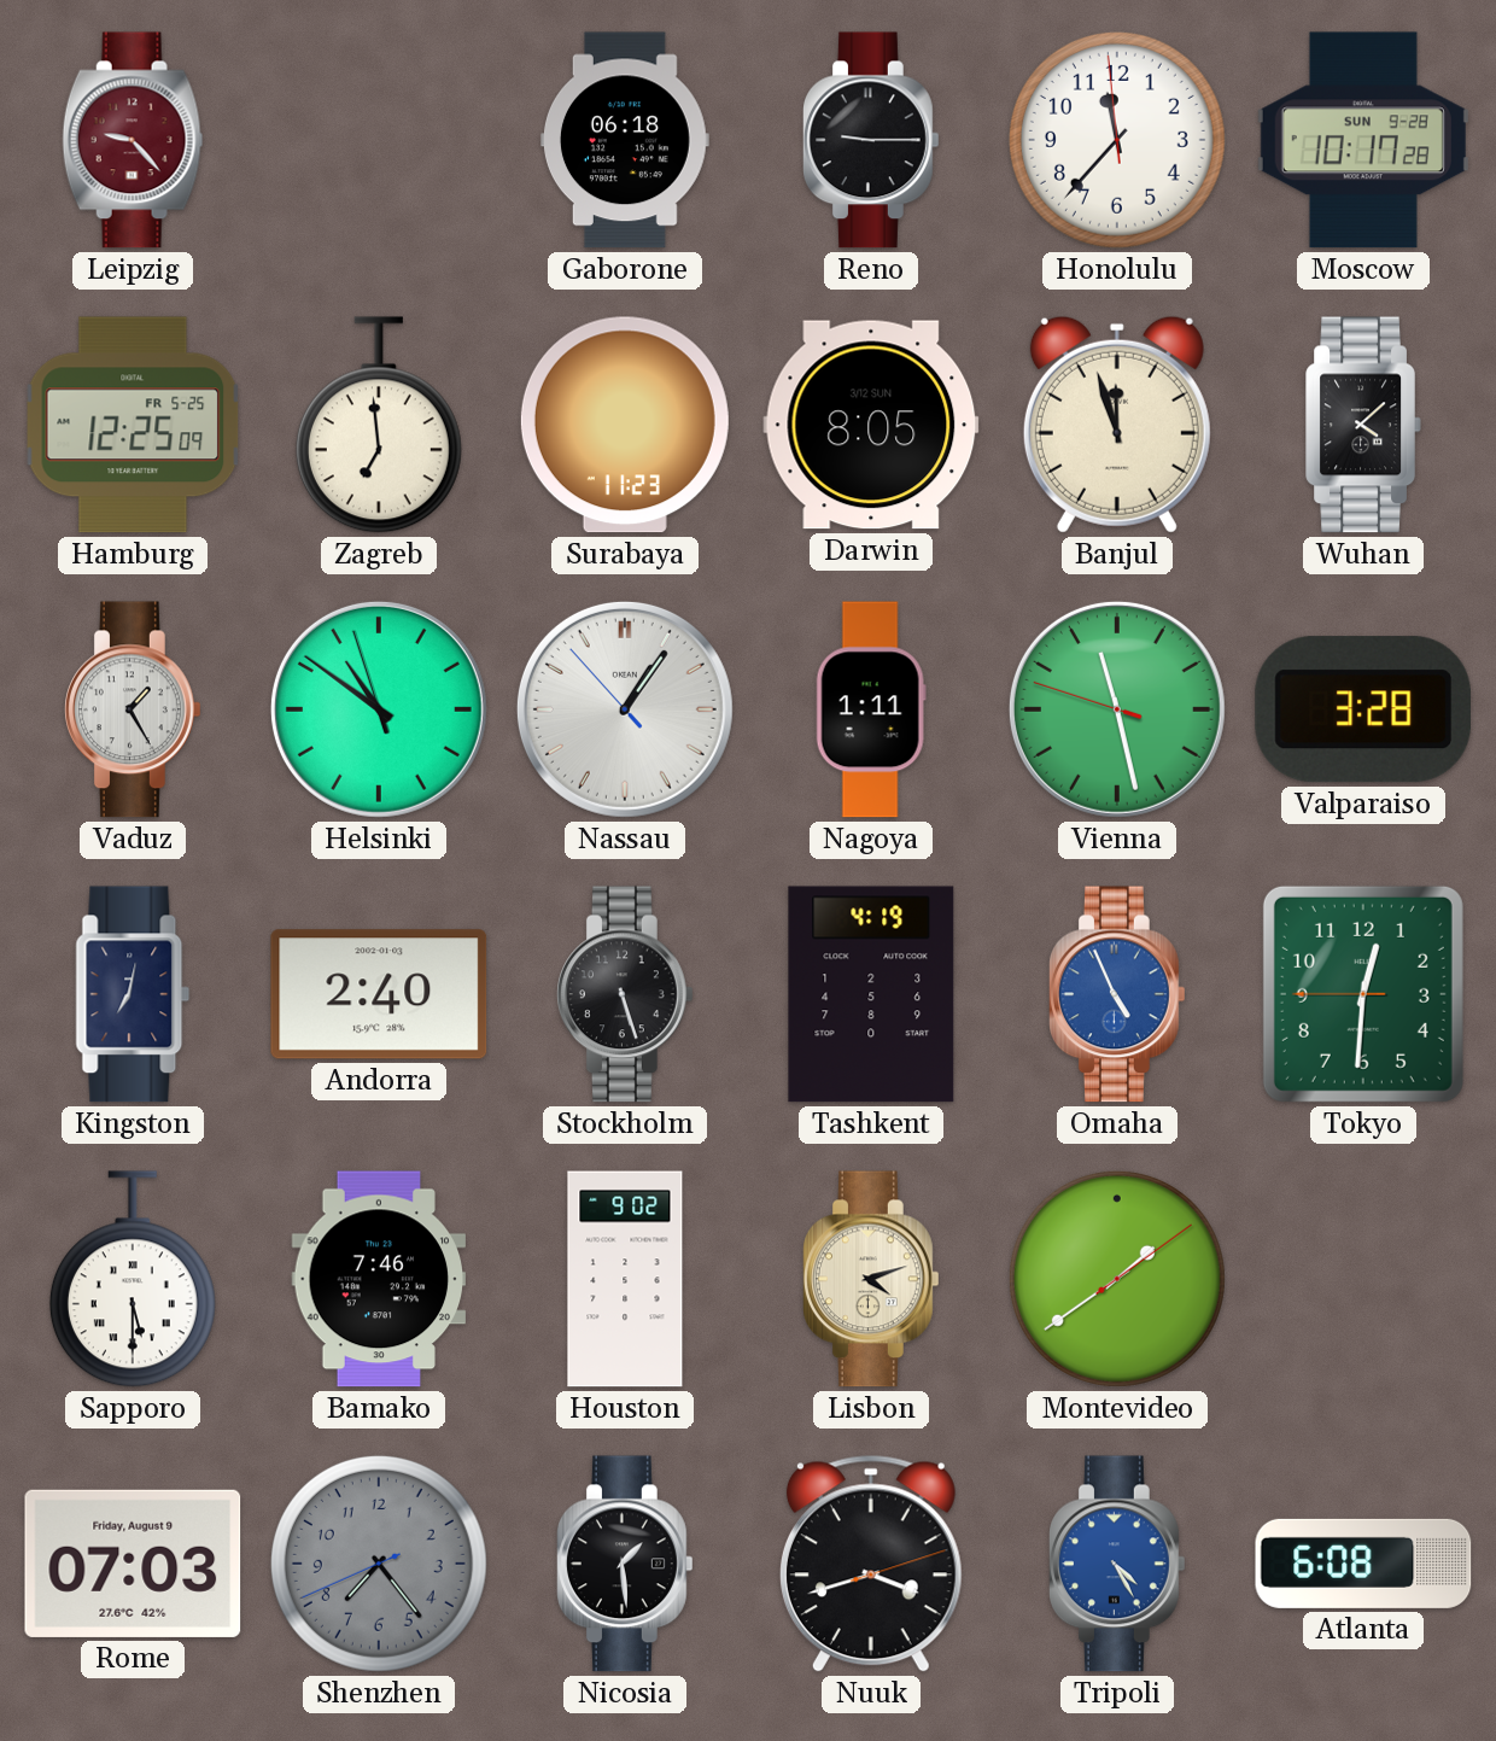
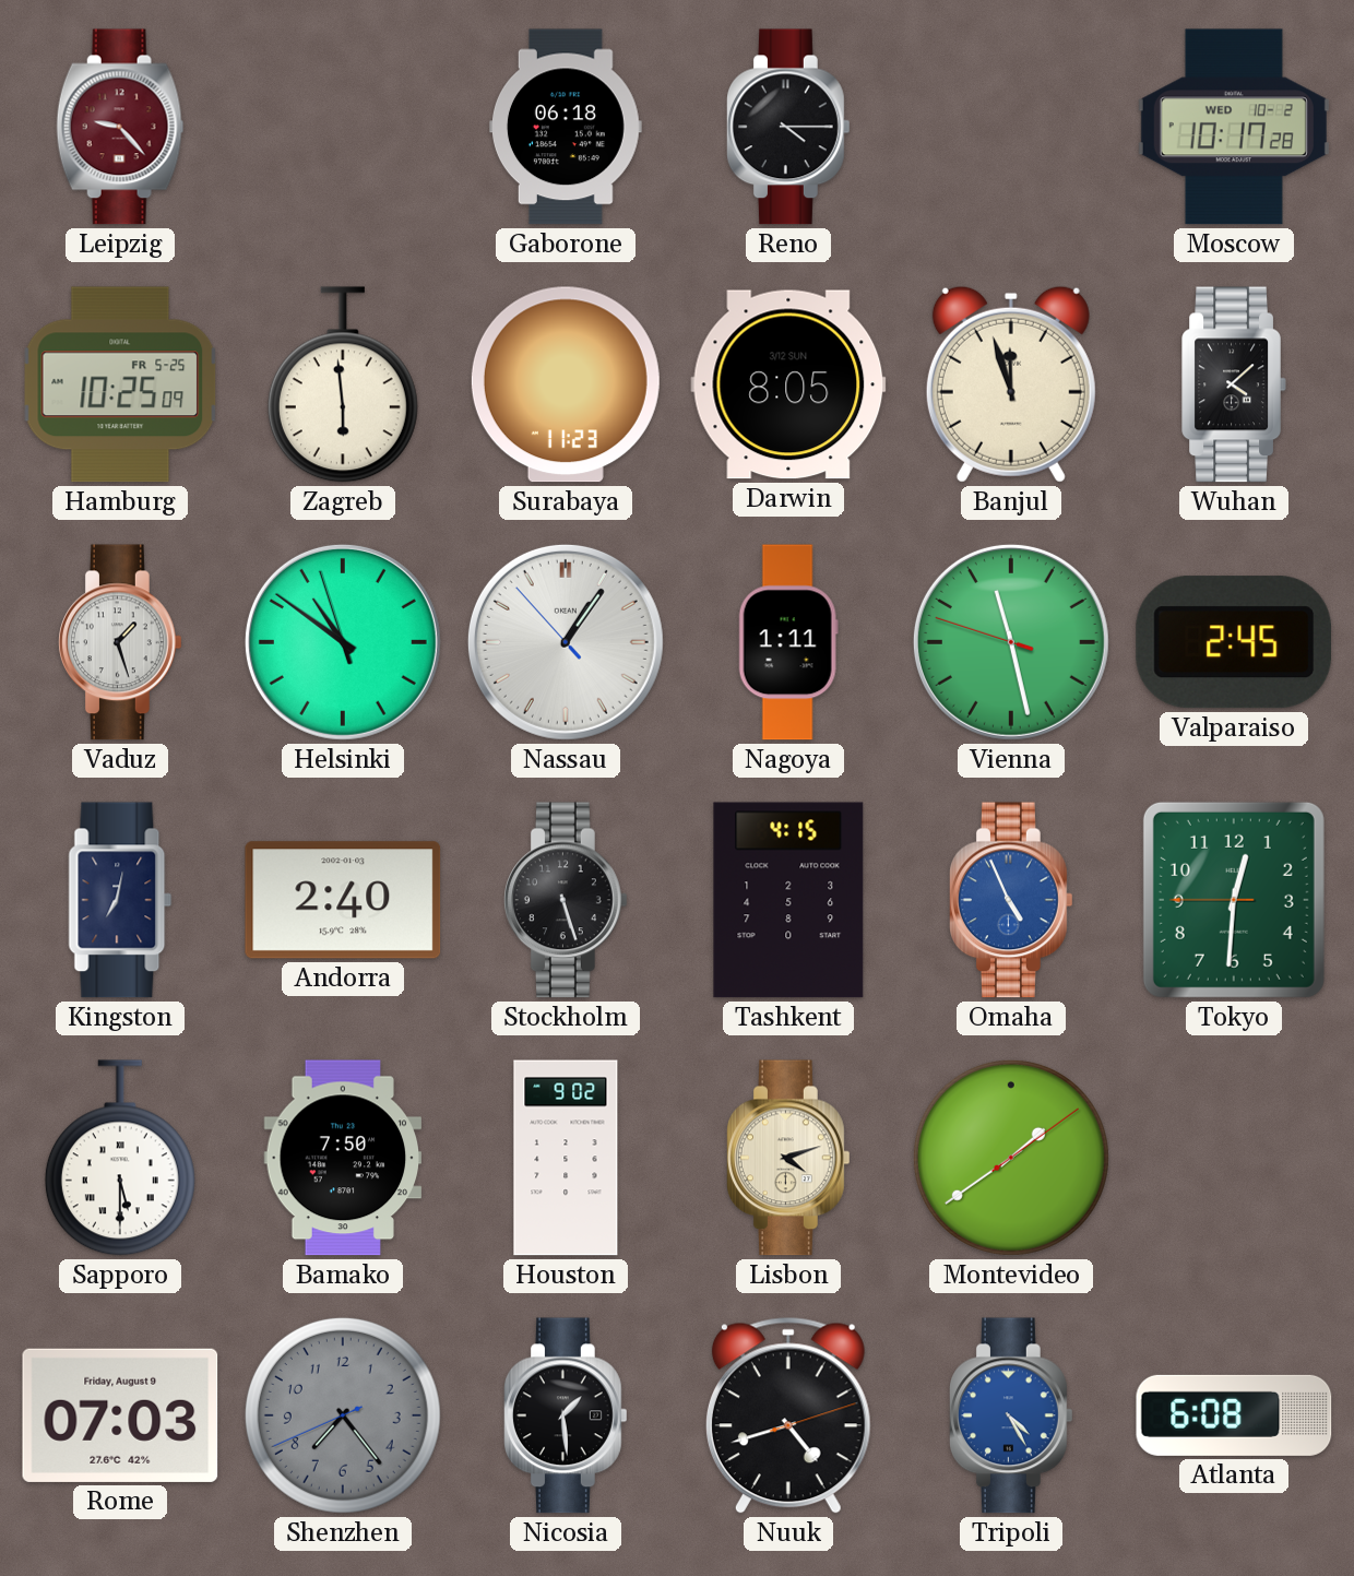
Reno: 9:15 -> 4:15
Honolulu: 11:36 -> none
Moscow date: SUN 9-28 -> WED 10-2
Hamburg: 12:25 -> 10:25
Zagreb: 6:59 -> 5:59
Vaduz: 1:25 -> 1:27
Valparaiso: 3:28 -> 2:45
Tashkent: 4:19 -> 4:15
Bamako: 7:46 -> 7:50
Nuuk: 3:42 -> 4:42
